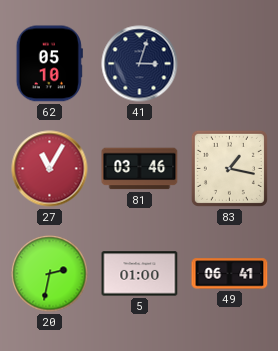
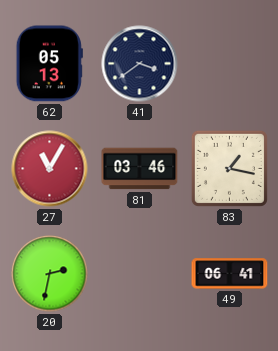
62: 05:10 -> 05:13
41: 3:03 -> 3:39
5: 01:00 -> none
